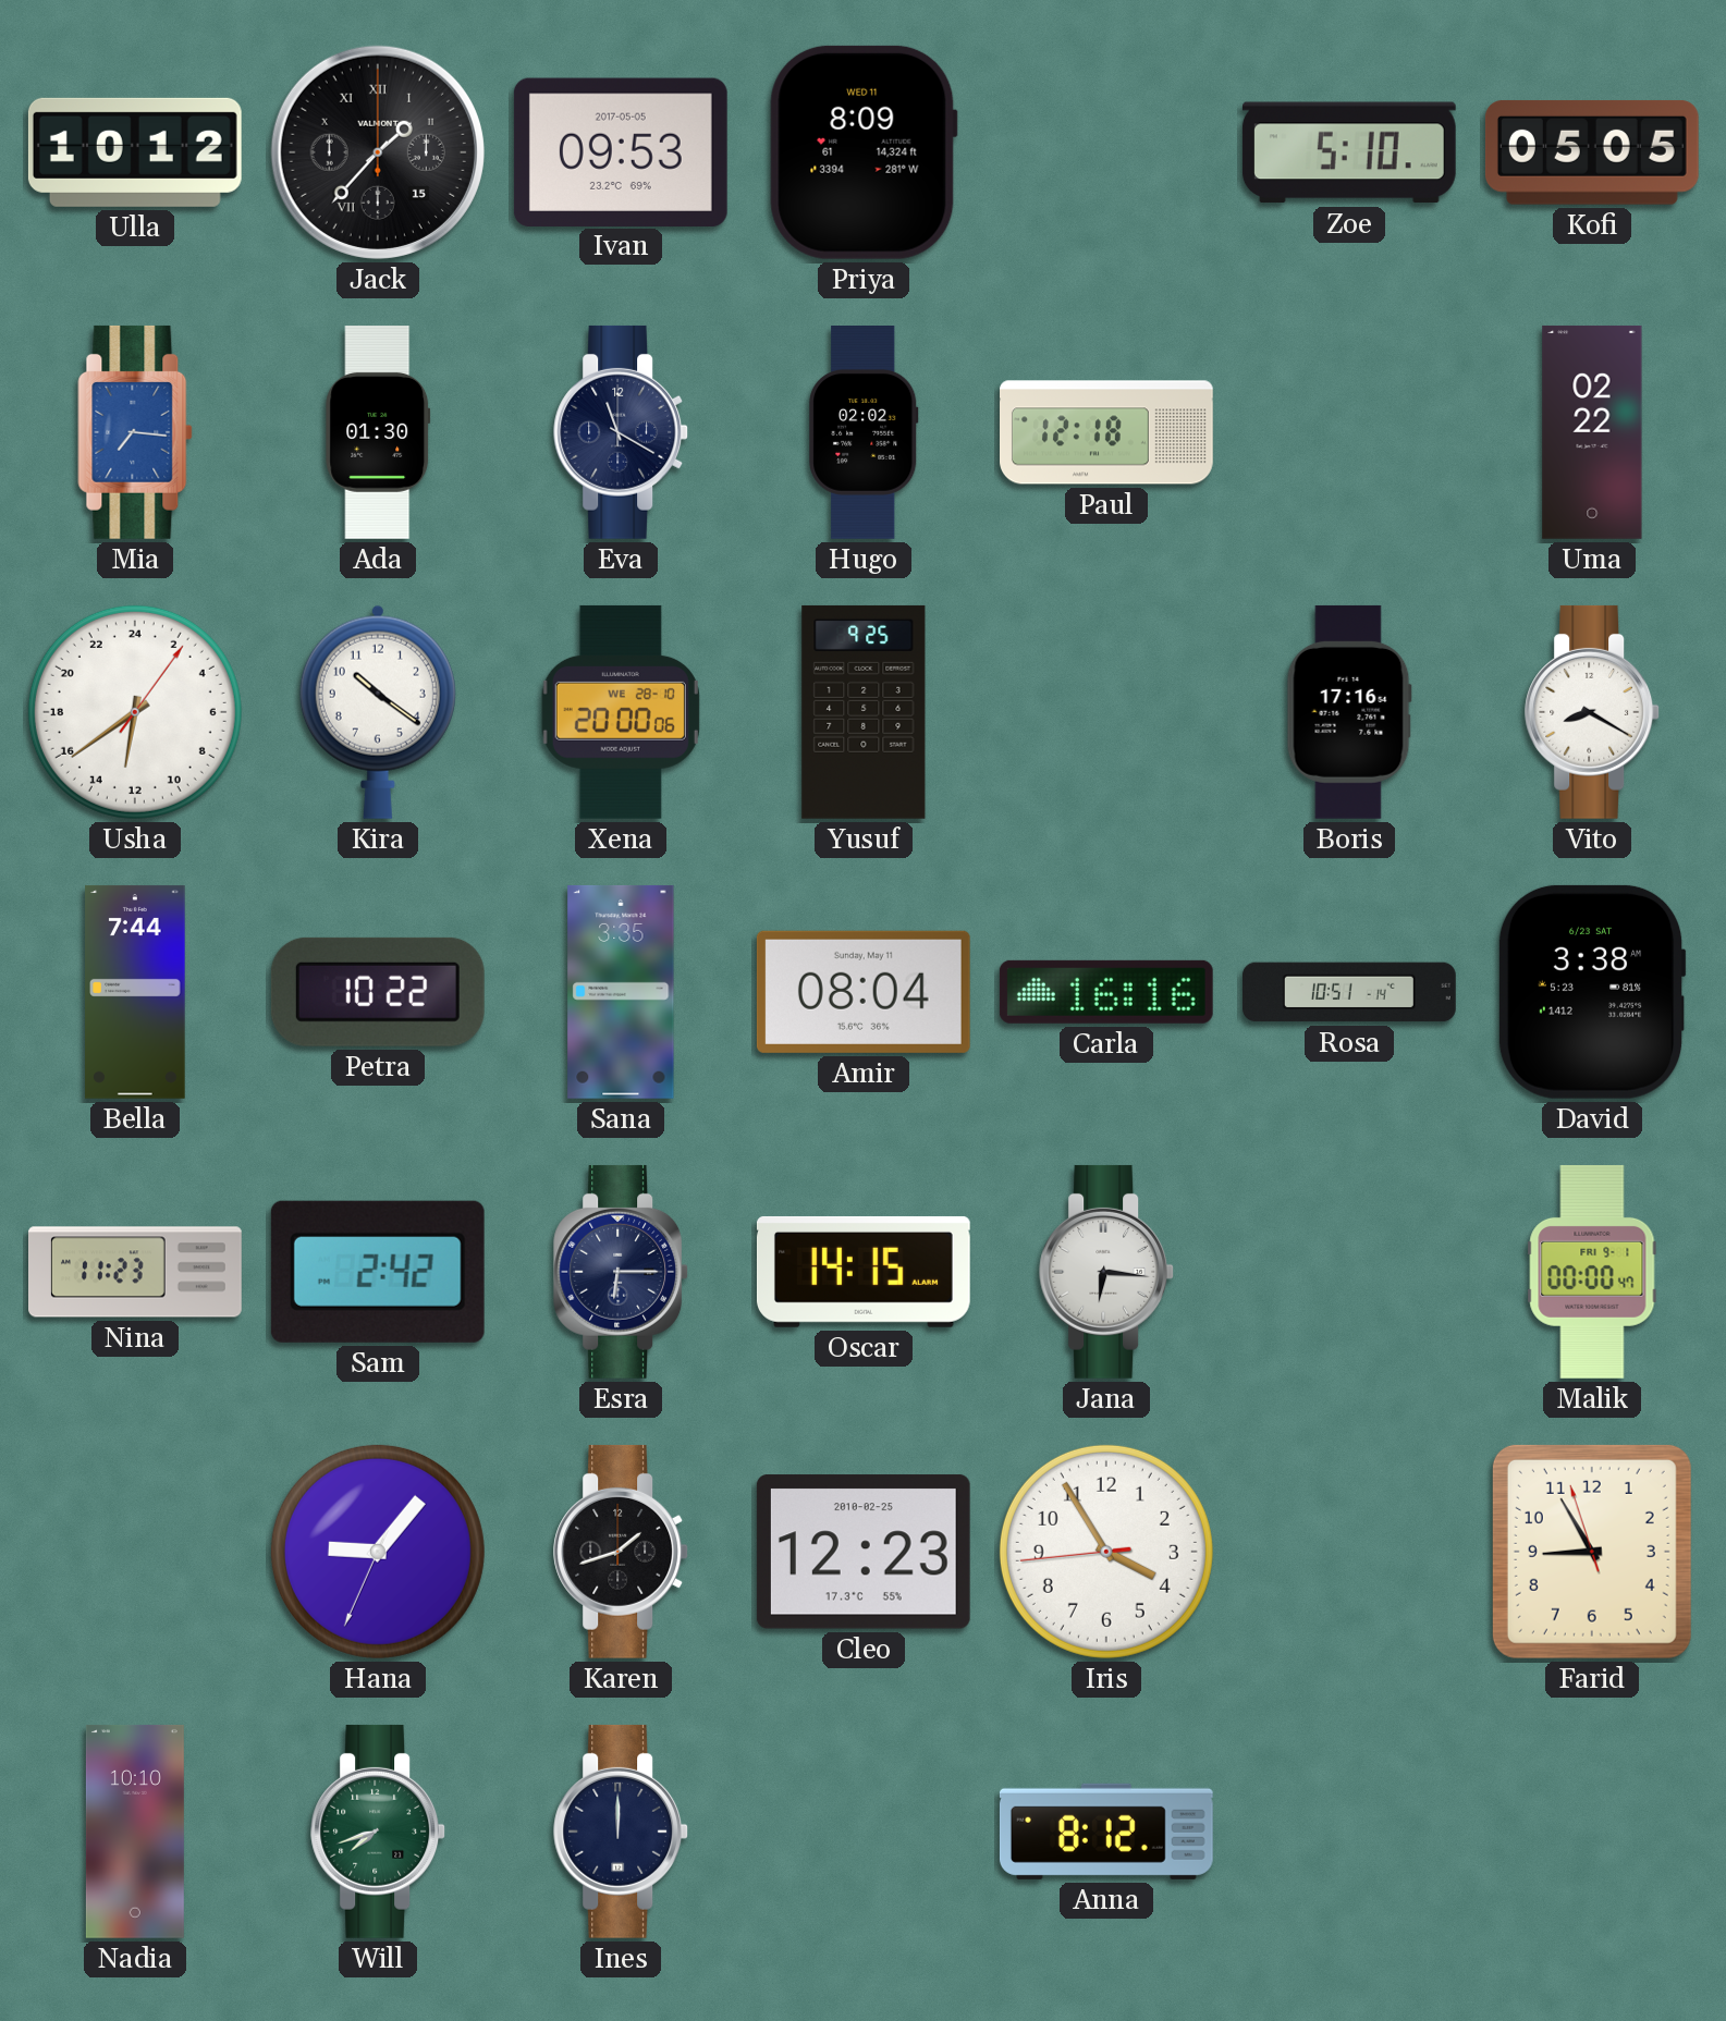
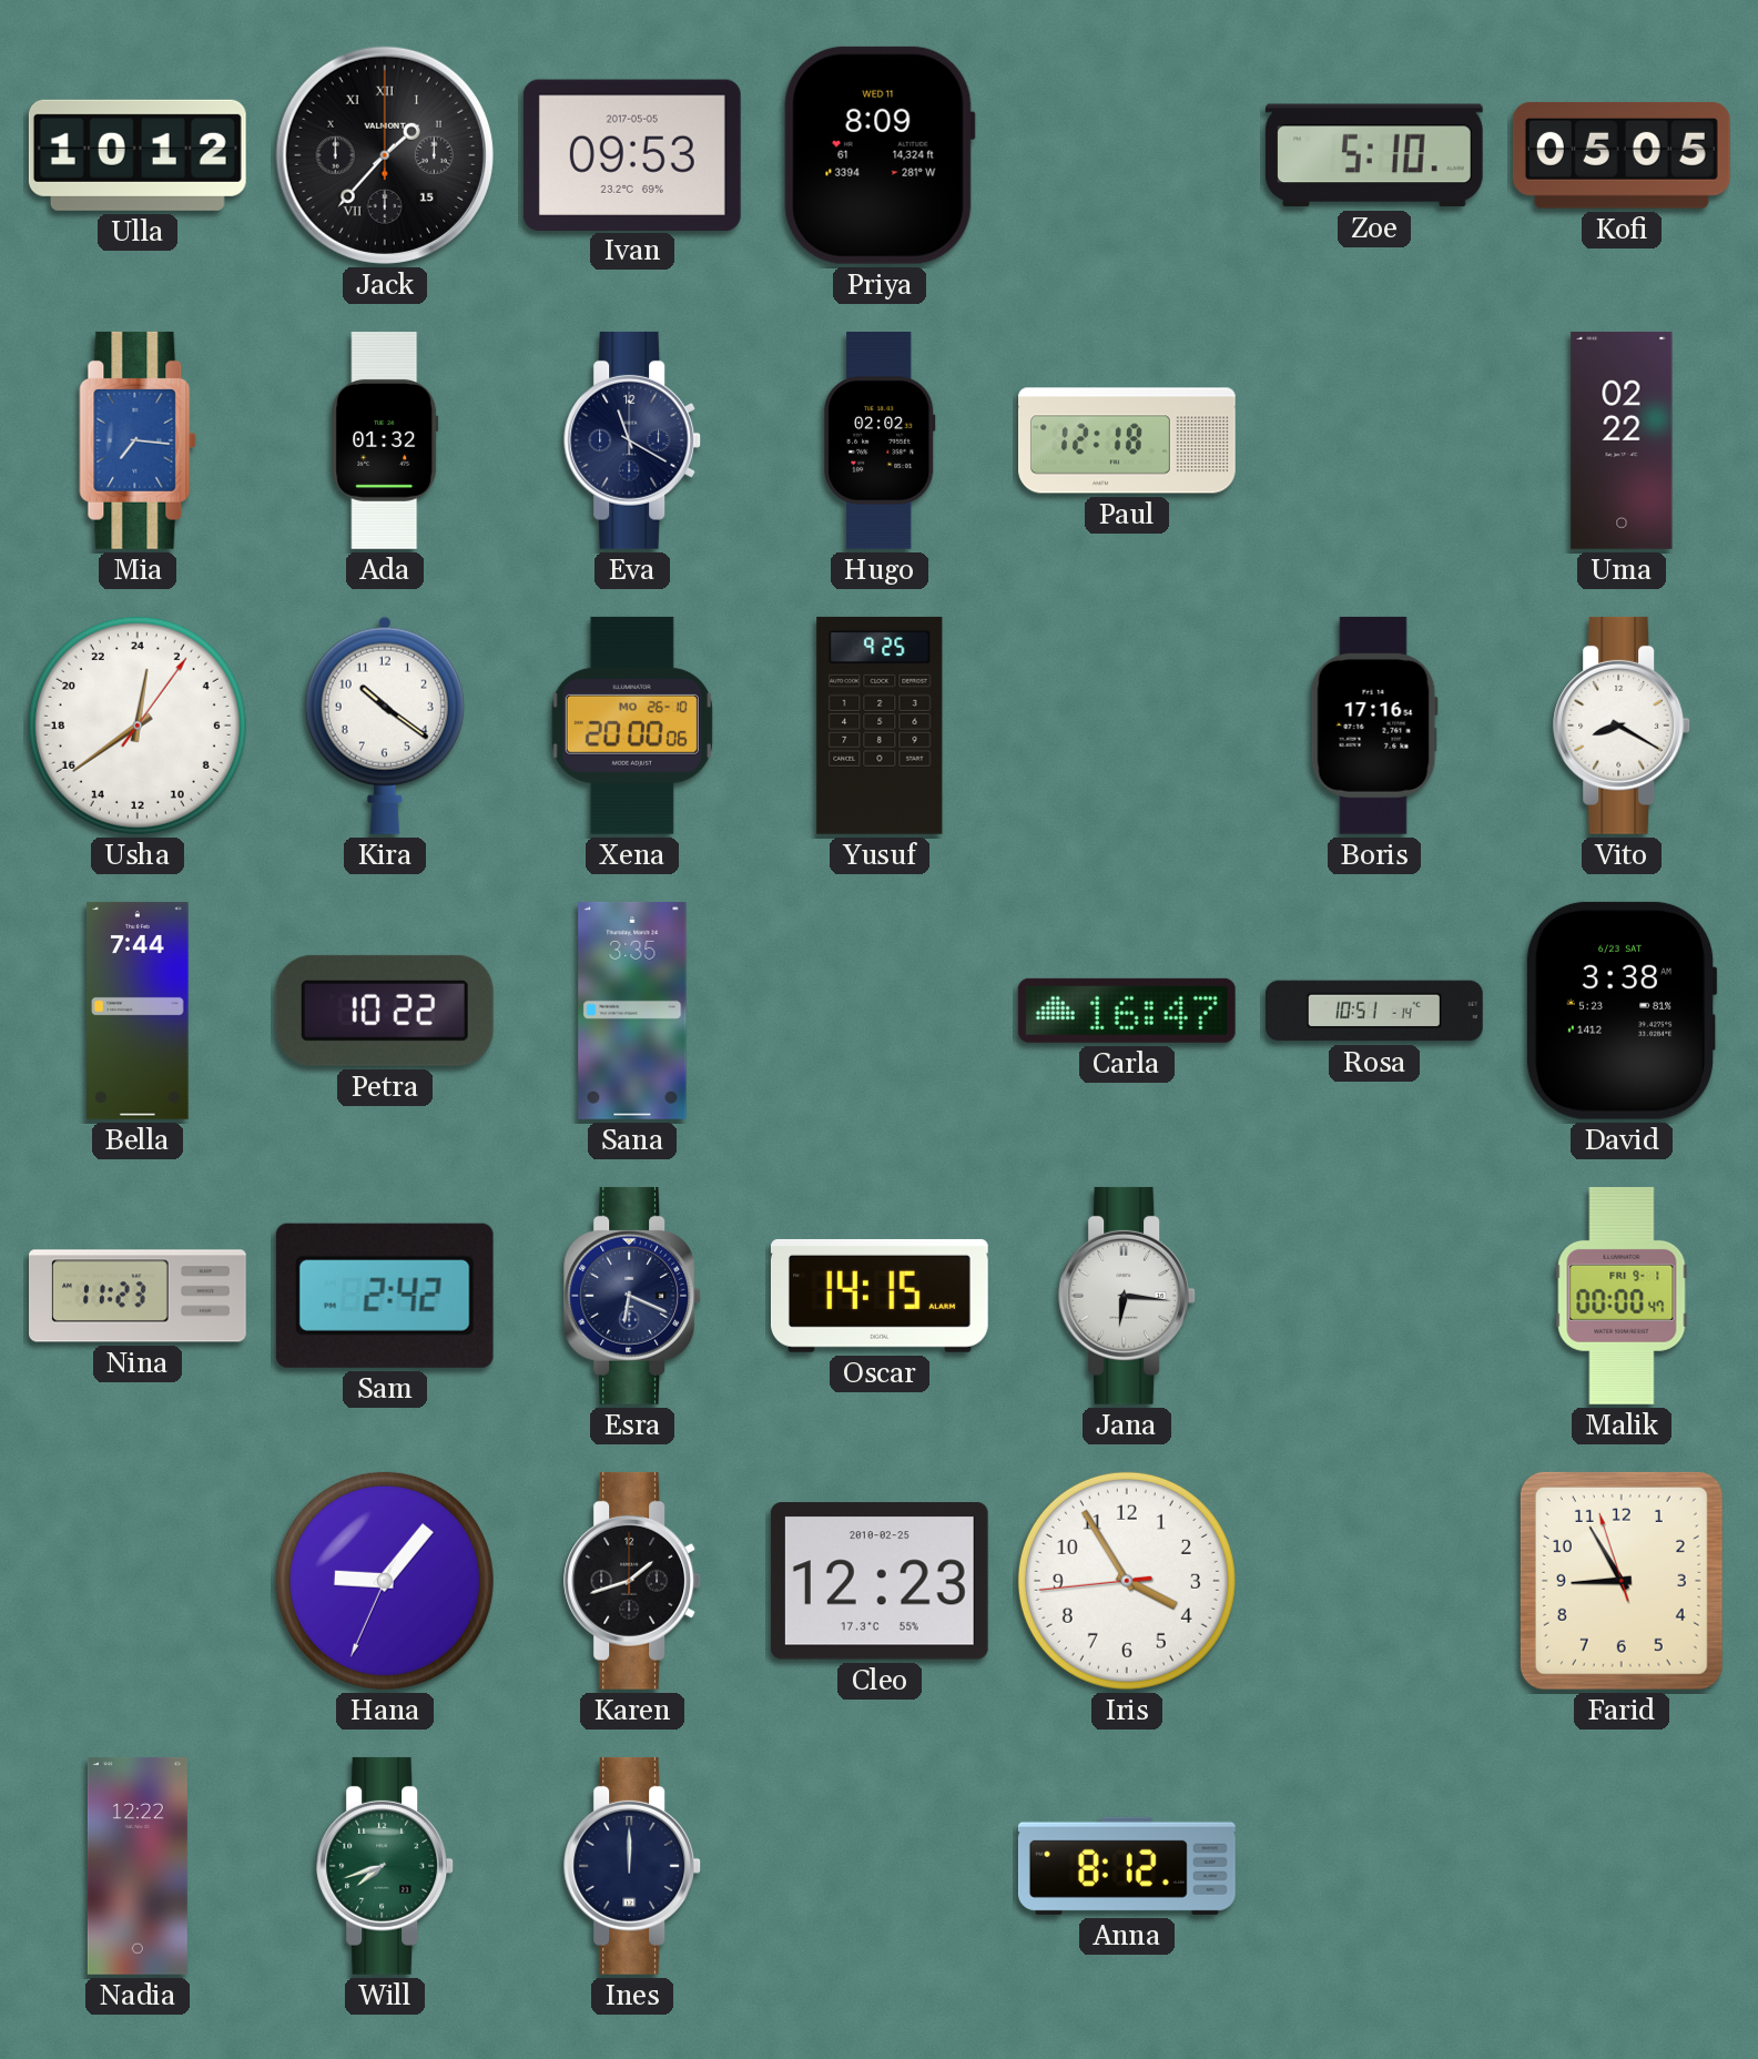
Ada: 01:30 -> 01:32
Usha: 12:39 -> 0:39
Xena date: WE 28-10 -> MO 26-10
Amir: 08:04 -> none
Carla: 16:16 -> 16:47
Esra: 6:15 -> 6:19
Nadia: 10:10 -> 12:22
